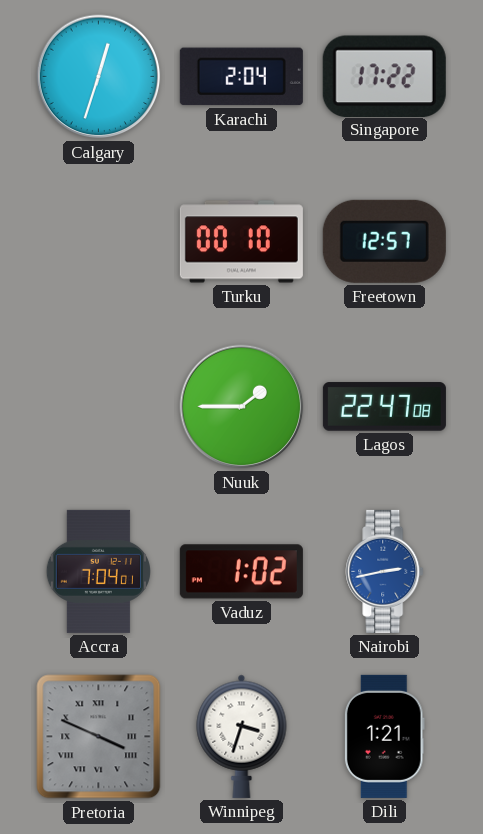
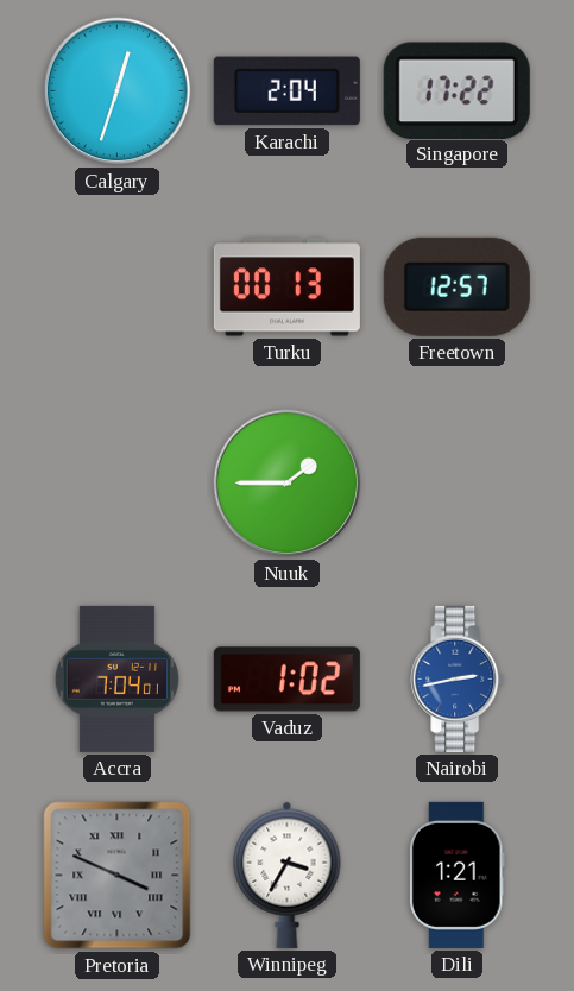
Turku: 00:10 -> 00:13
Lagos: 22:47 -> none
Winnipeg: 3:33 -> 3:35
